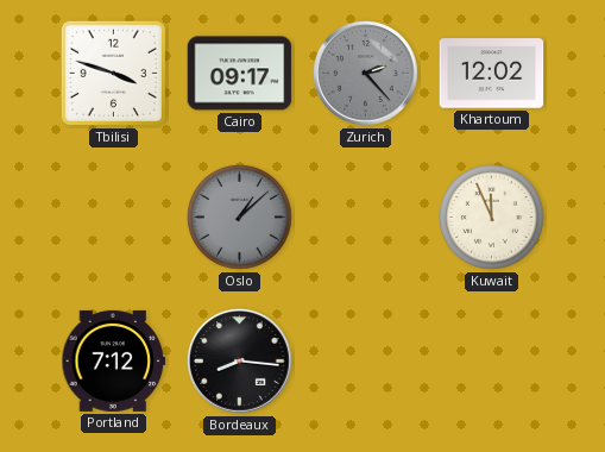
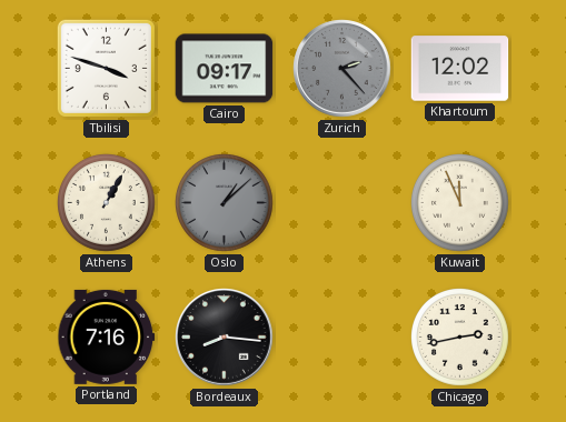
Athens: none -> 1:05
Portland: 7:12 -> 7:16
Chicago: none -> 2:43
